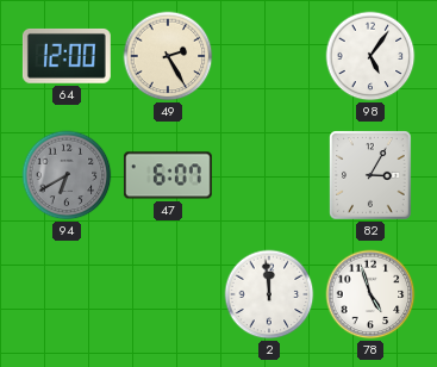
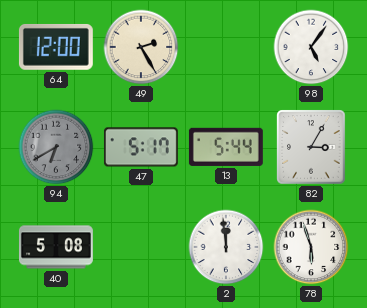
47: 6:07 -> 5:17
13: none -> 5:44
40: none -> 5:08
78: 4:57 -> 5:57
